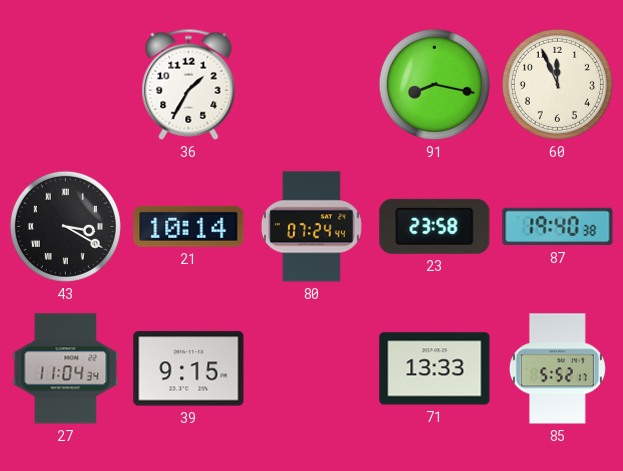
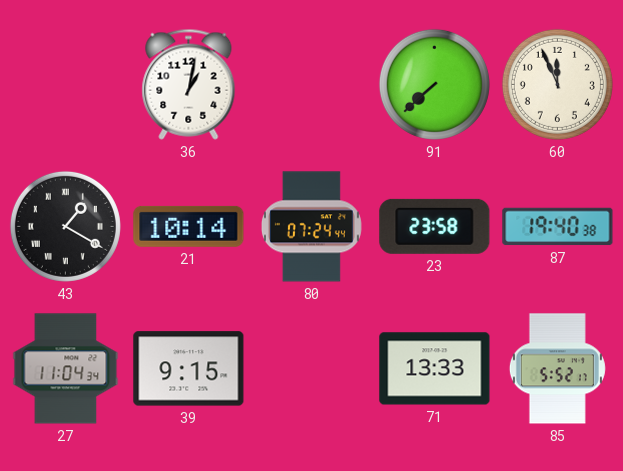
36: 1:35 -> 1:02
91: 8:17 -> 7:38
43: 3:20 -> 1:20
